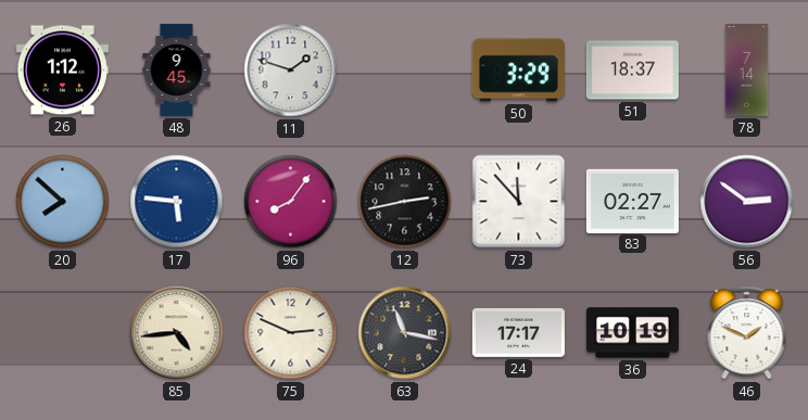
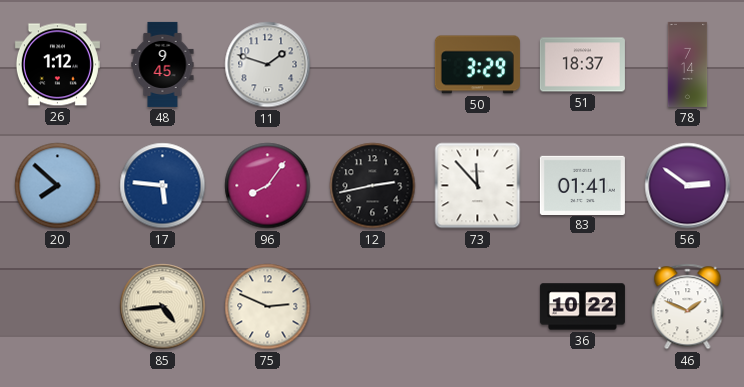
83: 02:27 -> 01:41
63: 11:17 -> none
24: 17:17 -> none
36: 10:19 -> 10:22
